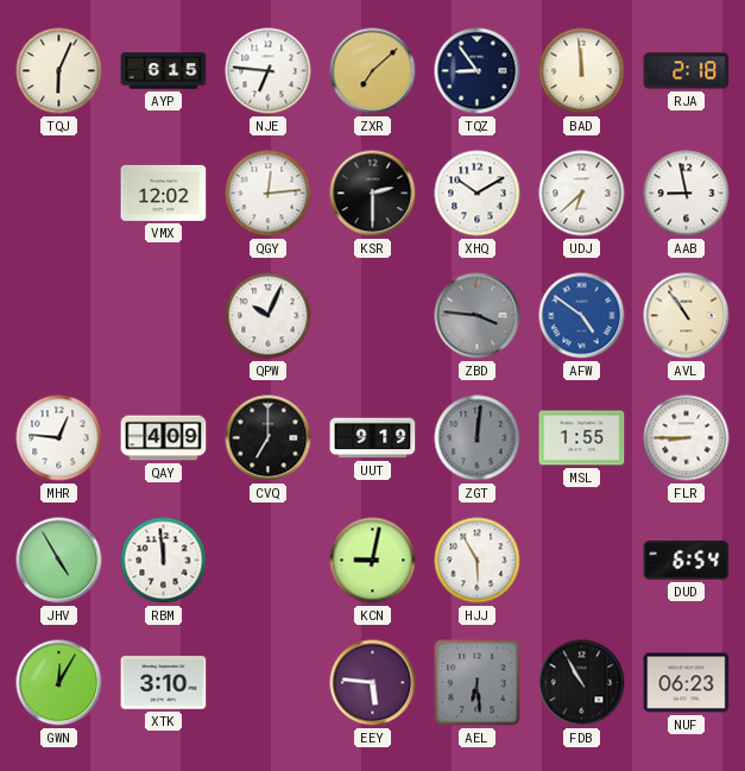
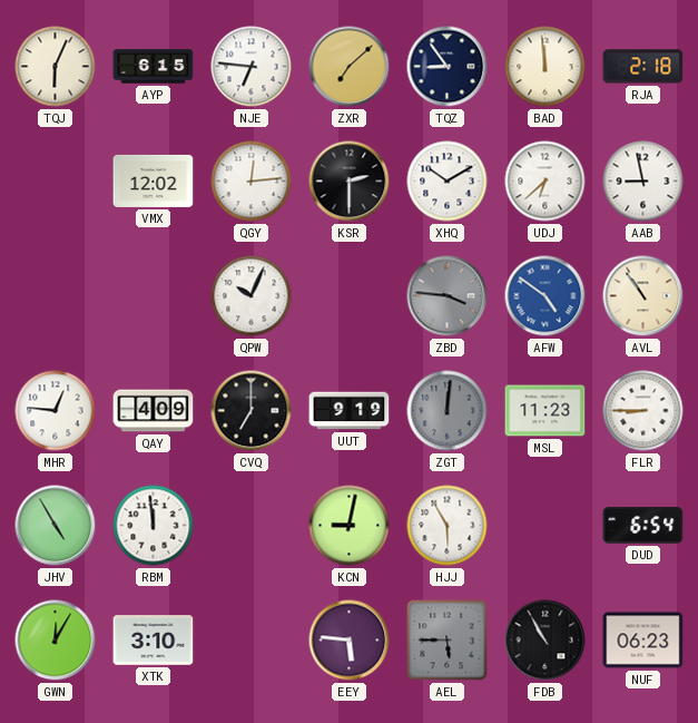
MSL: 1:55 -> 11:23
AEL: 6:29 -> 5:45
